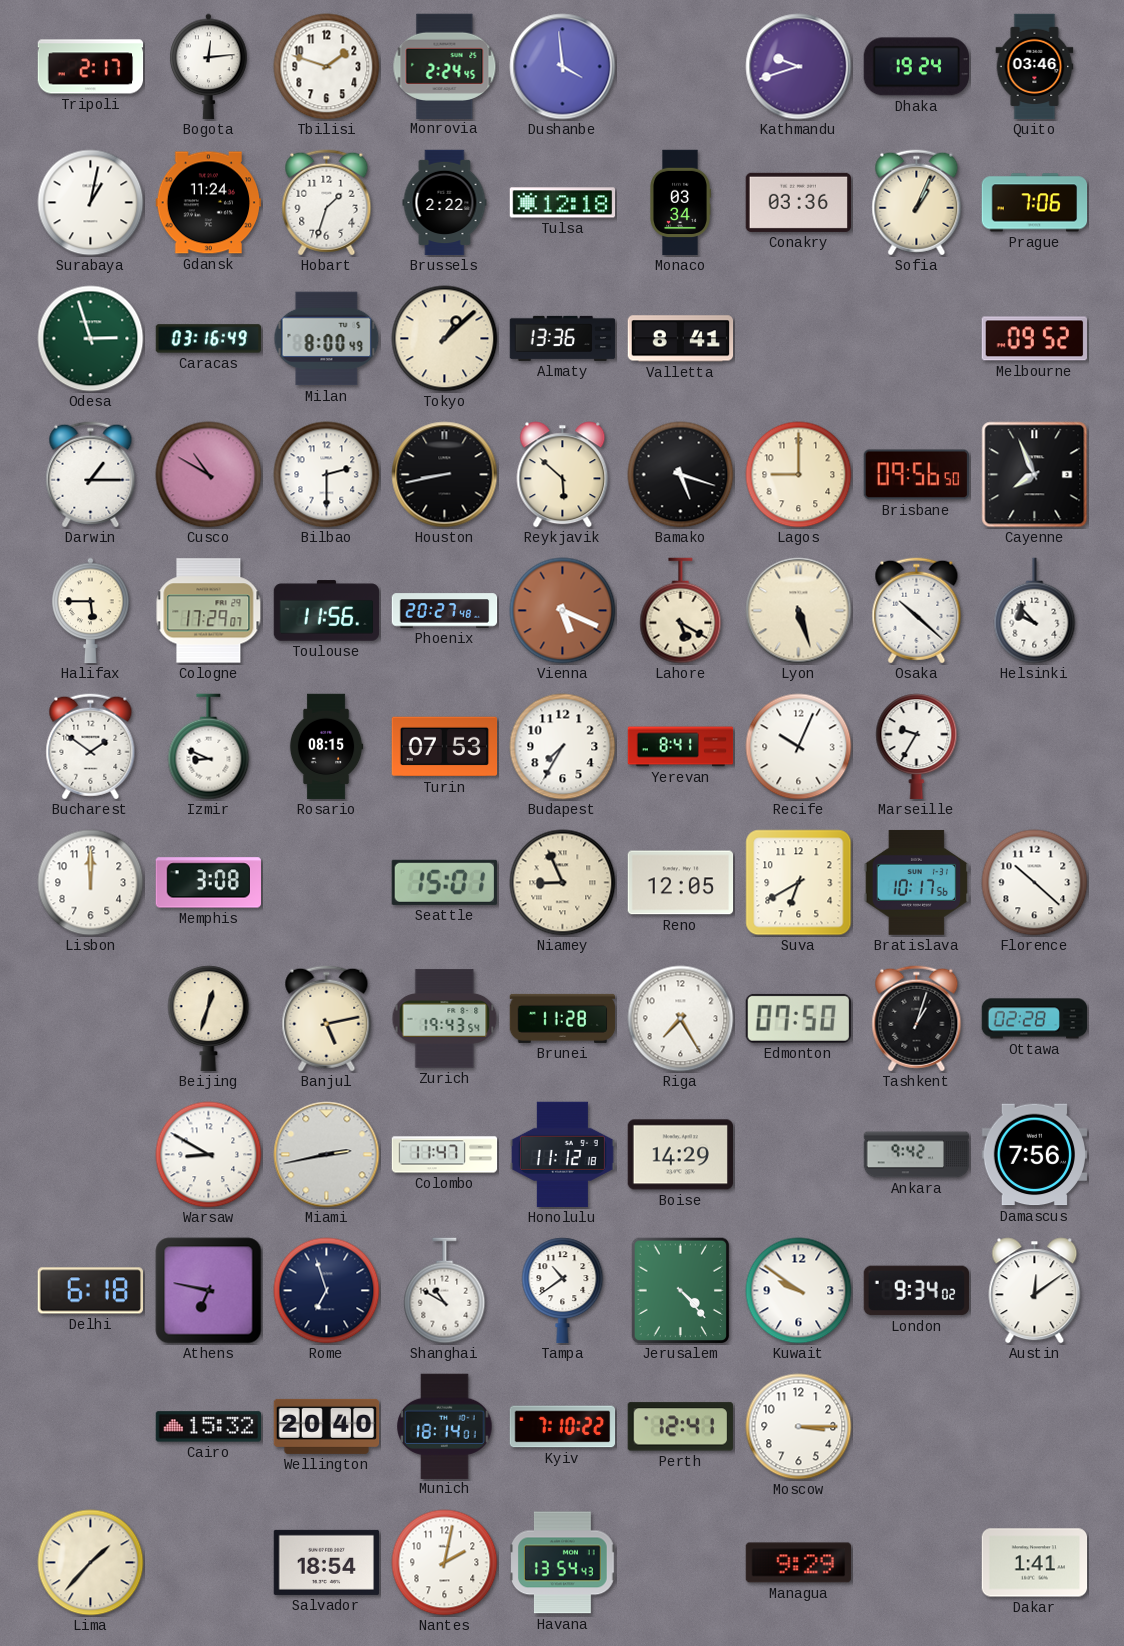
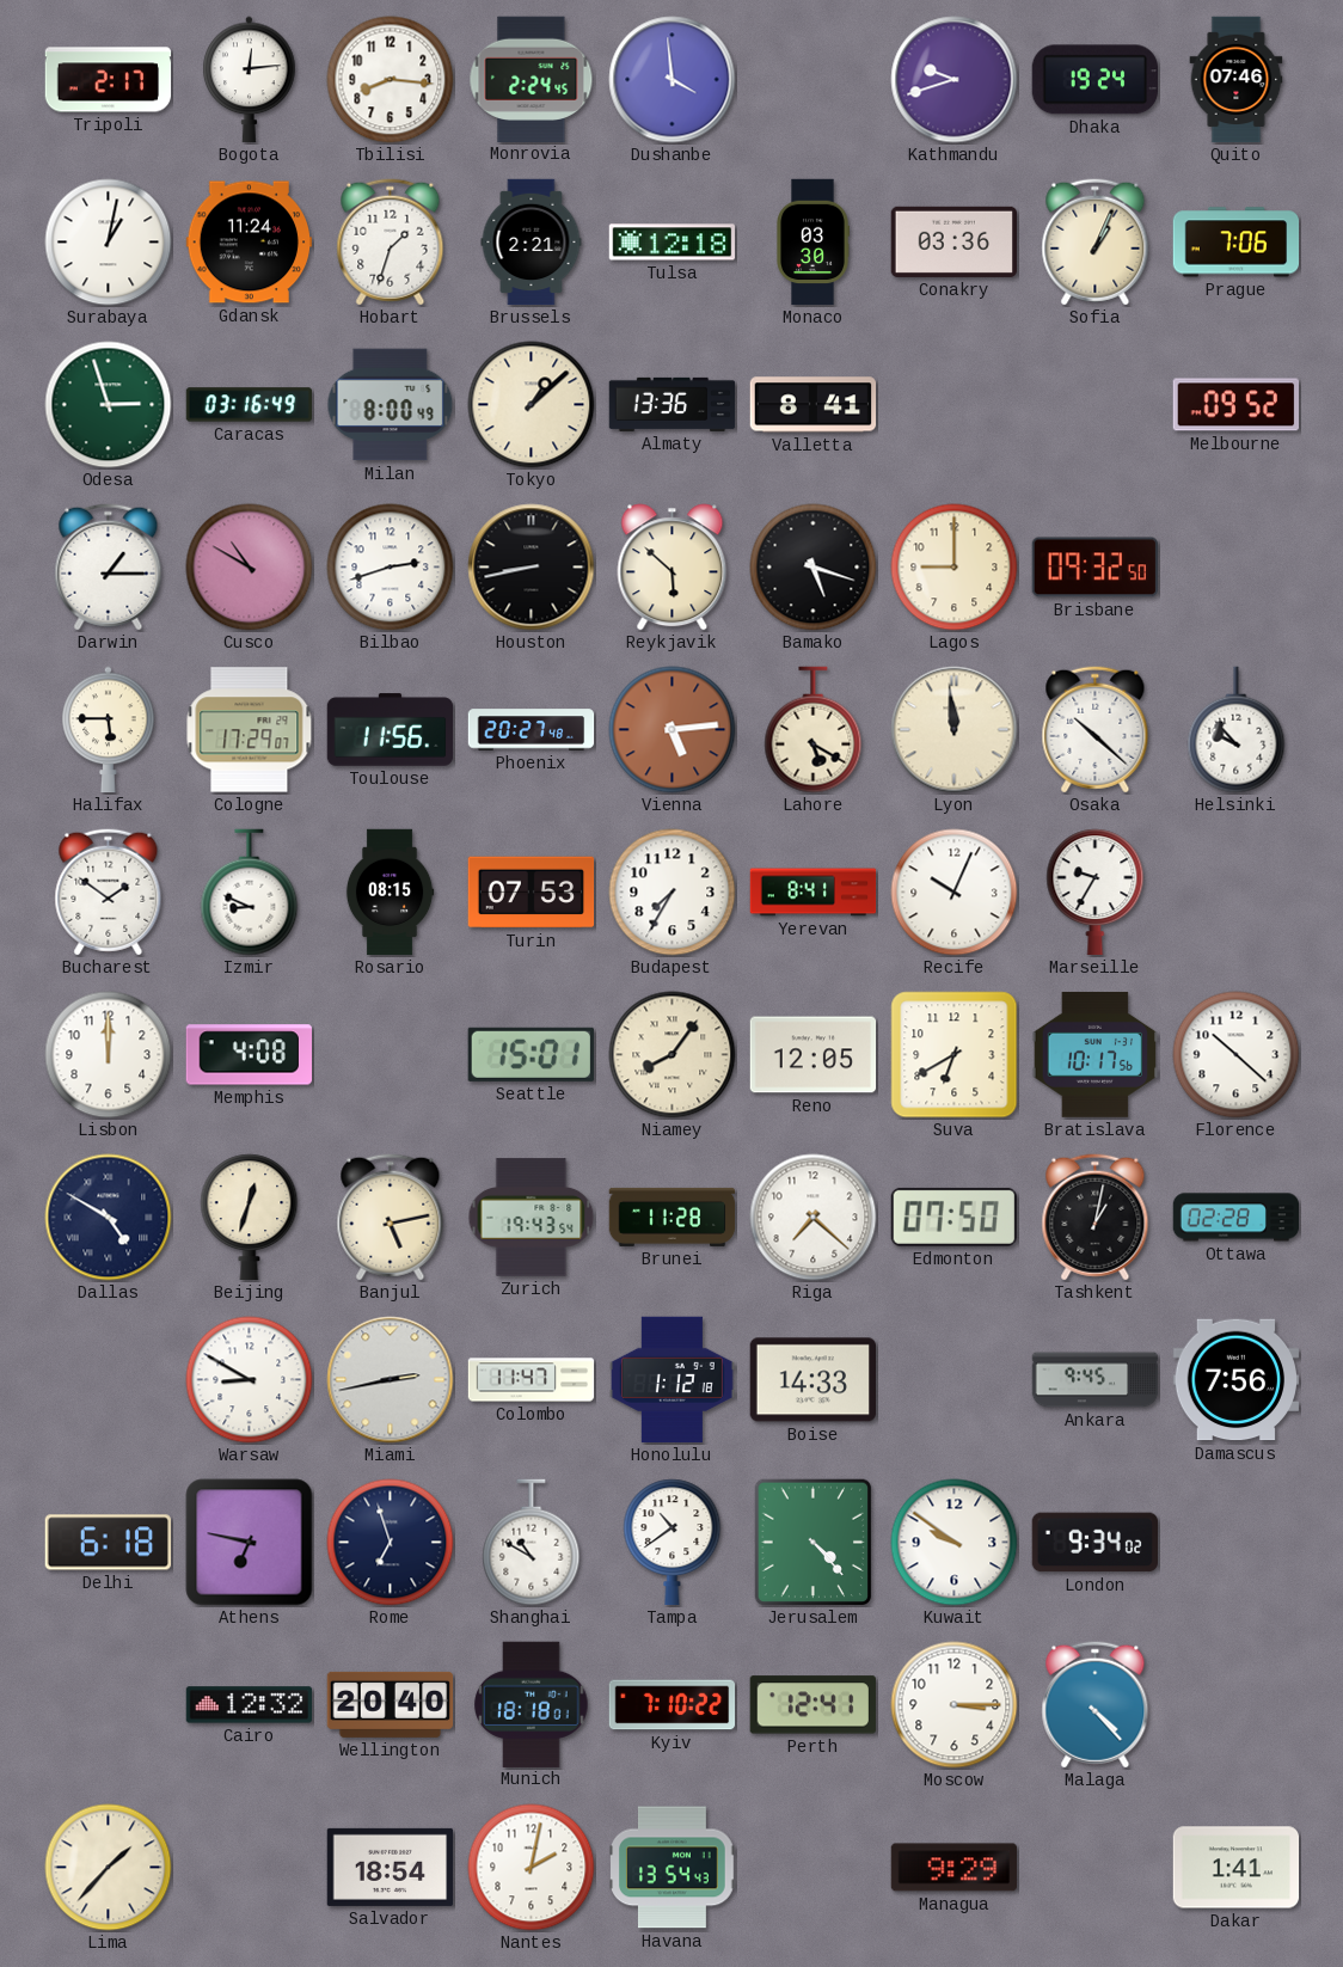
Tbilisi: 1:48 -> 8:16
Quito: 03:46 -> 07:46
Brussels: 2:22 -> 2:21
Monaco: 03:34 -> 03:30
Bilbao: 2:30 -> 2:42
Brisbane: 09:56 -> 09:32
Cayenne: 7:56 -> none
Vienna: 5:19 -> 5:14
Lyon: 5:27 -> 11:59
Memphis: 3:08 -> 4:08
Niamey: 8:56 -> 8:06
Dallas: none -> 4:50
Riga: 7:25 -> 7:22
Tashkent: 1:03 -> 1:02
Honolulu: 11:12 -> 1:12
Boise: 14:29 -> 14:33
Ankara: 9:42 -> 9:45
Austin: 12:09 -> none
Cairo: 15:32 -> 12:32
Munich: 18:14 -> 18:18
Malaga: none -> 4:23
